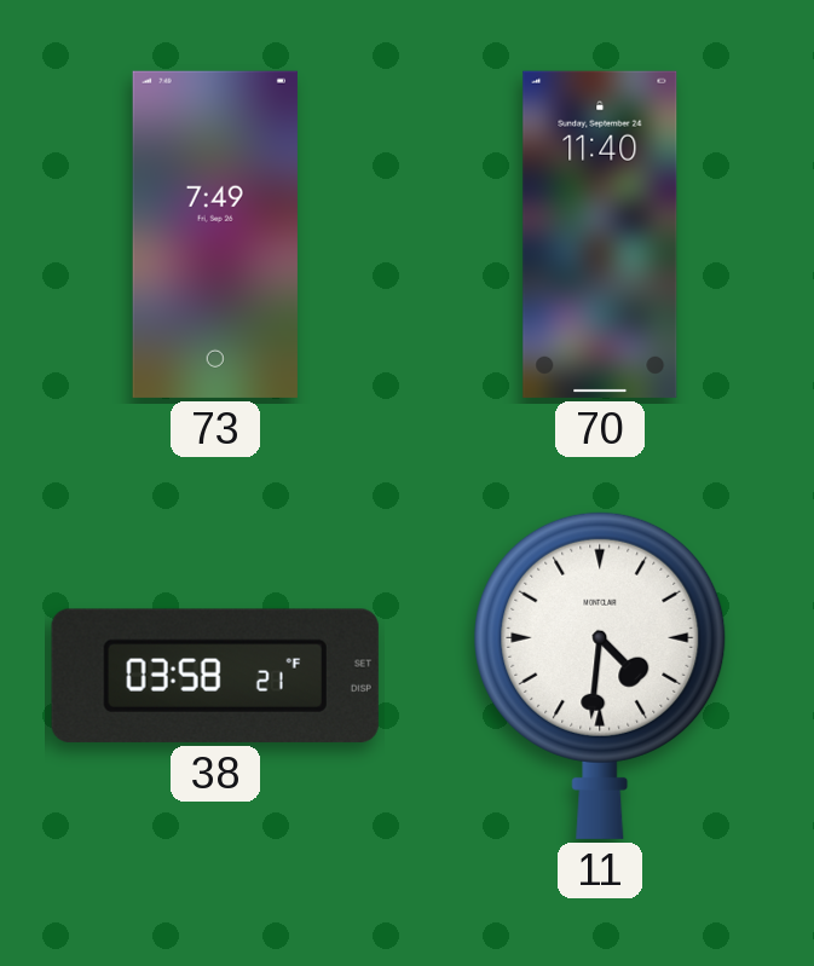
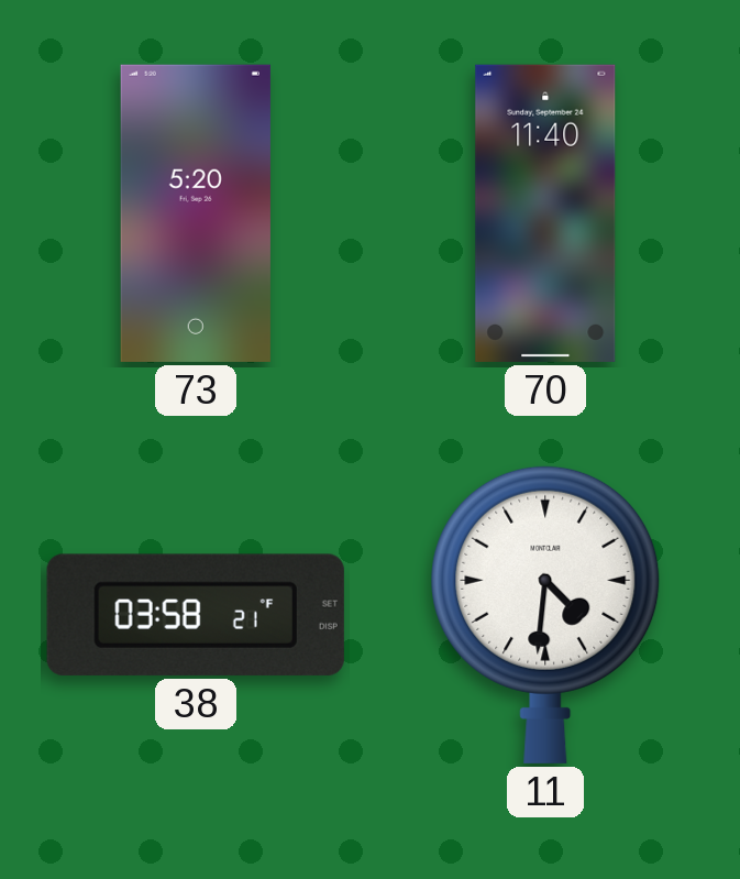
73: 7:49 -> 5:20
